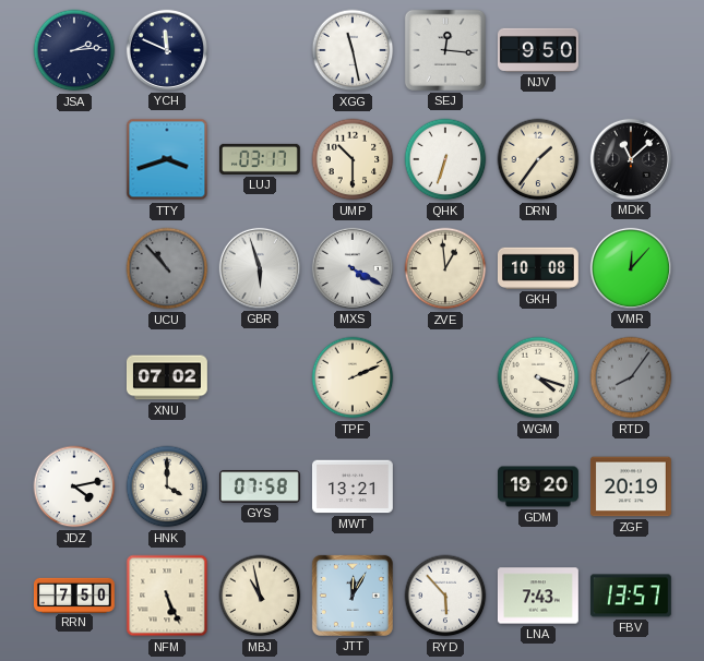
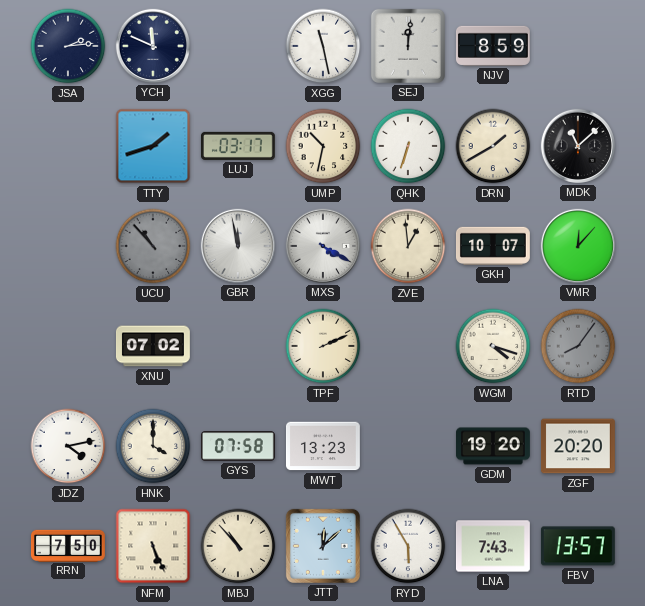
SEJ: 12:16 -> 12:01
NJV: 9:50 -> 8:59
TTY: 3:42 -> 1:42
UMP: 10:30 -> 10:32
DRN: 1:36 -> 1:40
GBR: 5:57 -> 11:58
GKH: 10:08 -> 10:07
MWT: 13:21 -> 13:23
ZGF: 20:19 -> 20:20
MBJ: 10:58 -> 10:53
JTT: 12:05 -> 12:08
RYD: 5:53 -> 5:55
